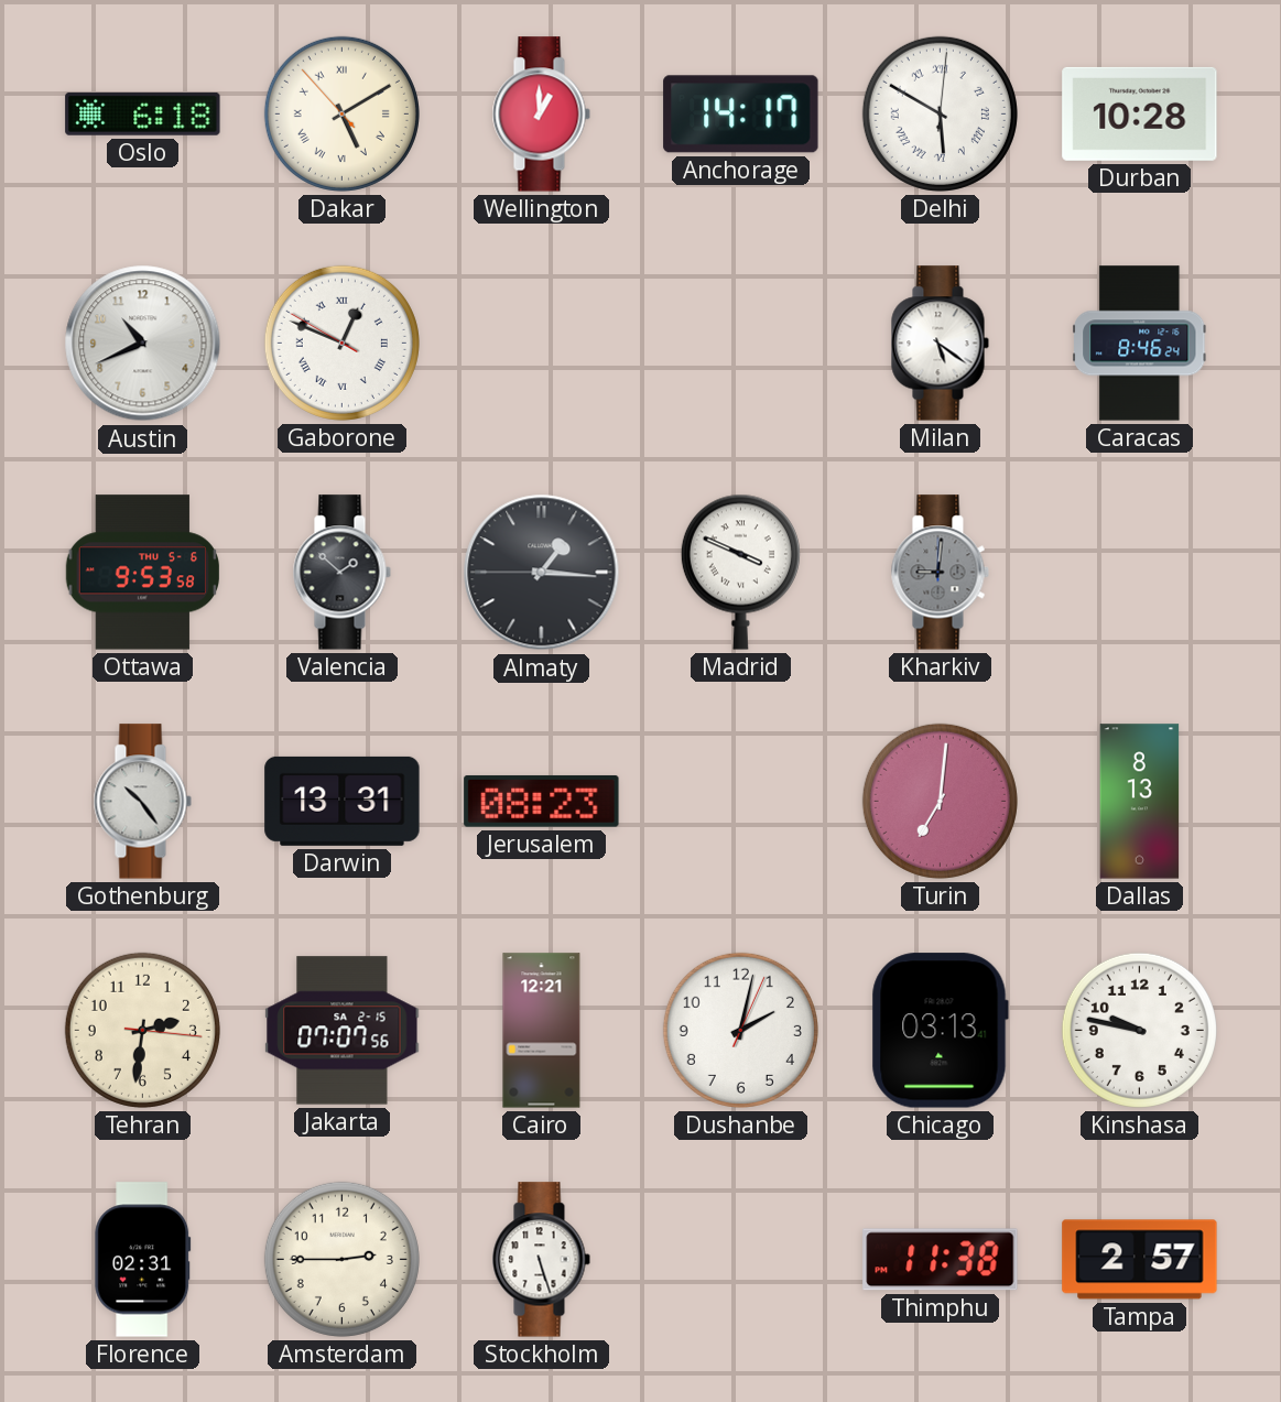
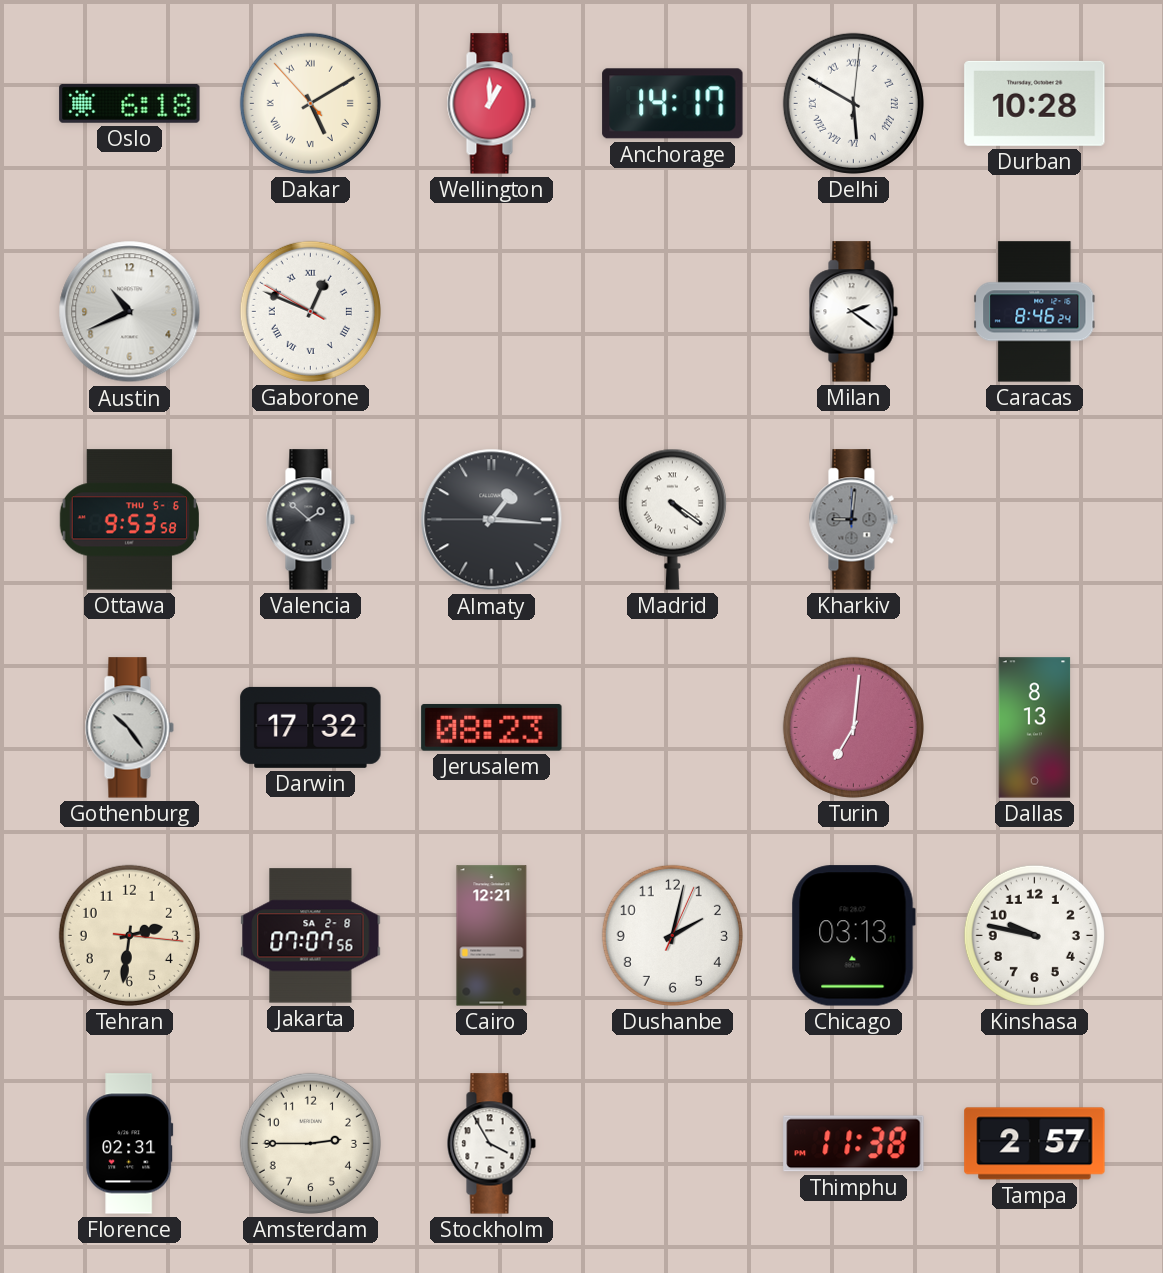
Milan: 5:21 -> 2:21
Madrid: 3:49 -> 4:21
Darwin: 13:31 -> 17:32
Jakarta date: SA 2-15 -> SA 2-8
Stockholm: 5:27 -> 3:55
